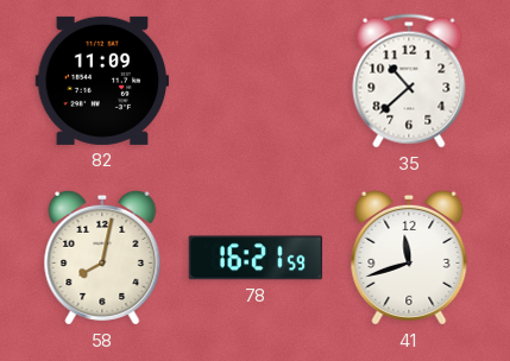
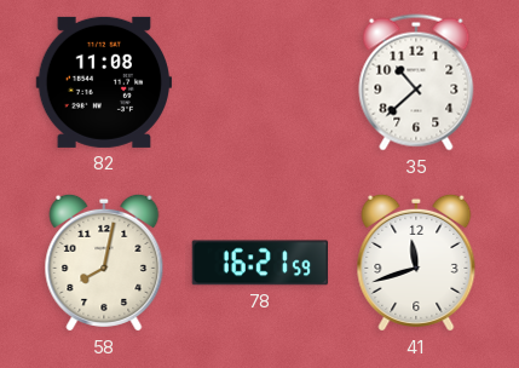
82: 11:09 -> 11:08
